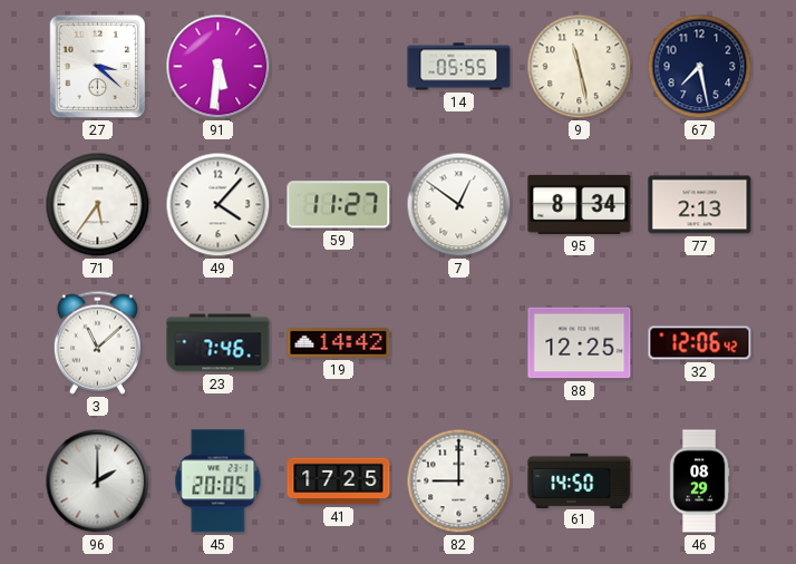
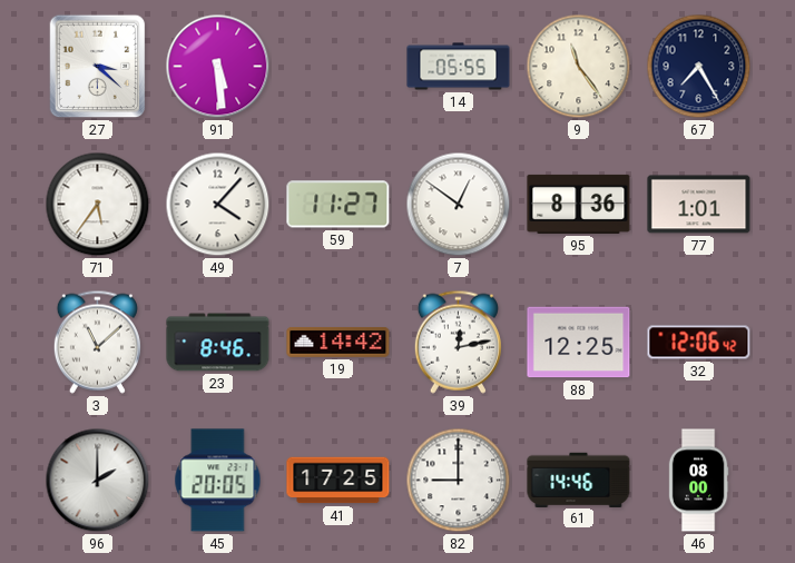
91: 5:31 -> 5:29
9: 11:28 -> 11:24
67: 7:28 -> 7:25
95: 8:34 -> 8:36
77: 2:13 -> 1:01
23: 7:46 -> 8:46
39: none -> 12:13
61: 14:50 -> 14:46
46: 08:29 -> 08:00
